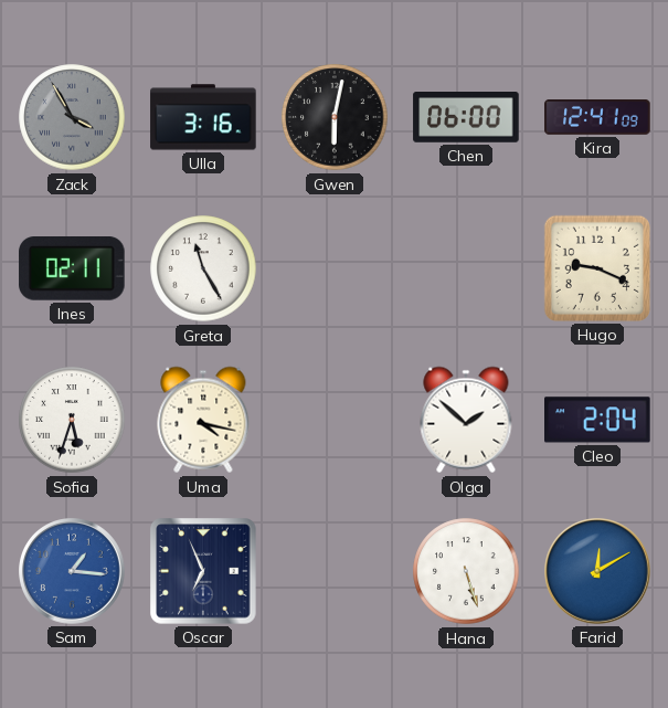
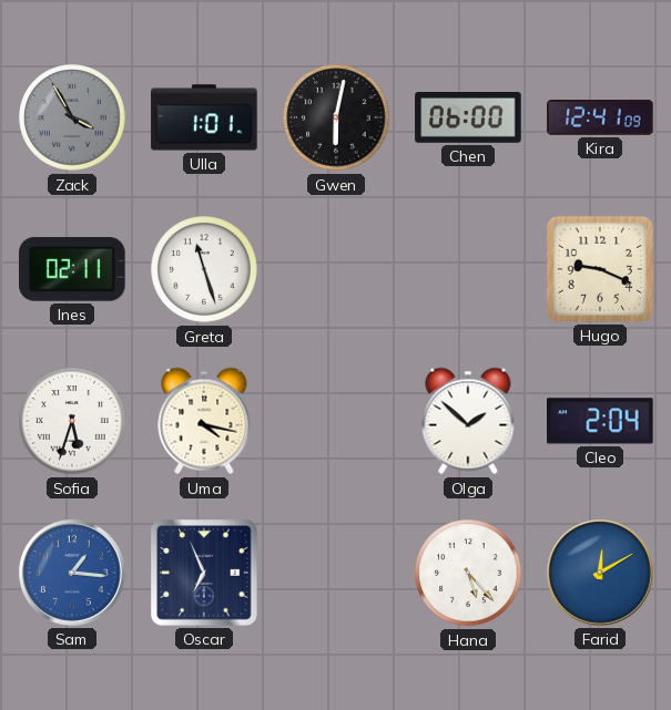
Ulla: 3:16 -> 1:01
Greta: 11:25 -> 11:27
Hana: 5:27 -> 5:23
